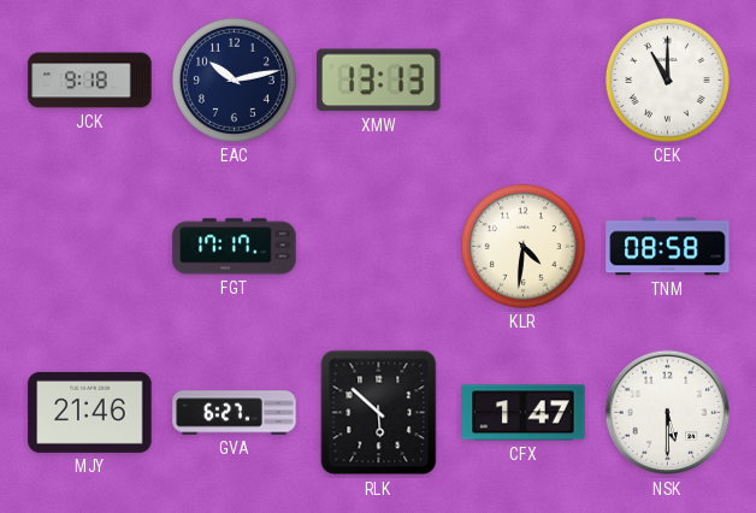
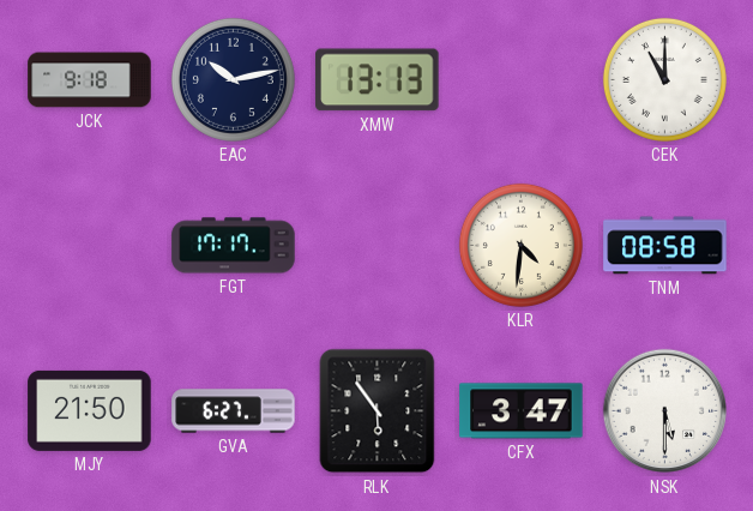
MJY: 21:46 -> 21:50
RLK: 5:52 -> 5:54
CFX: 1:47 -> 3:47
